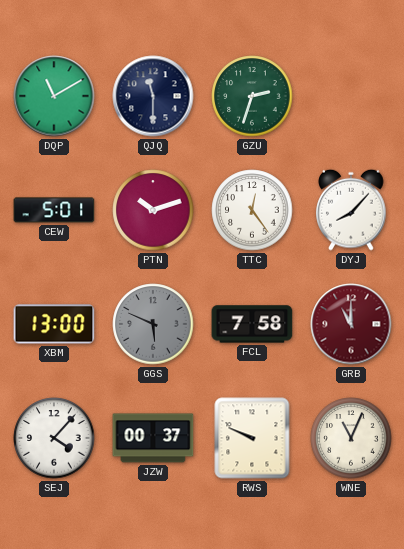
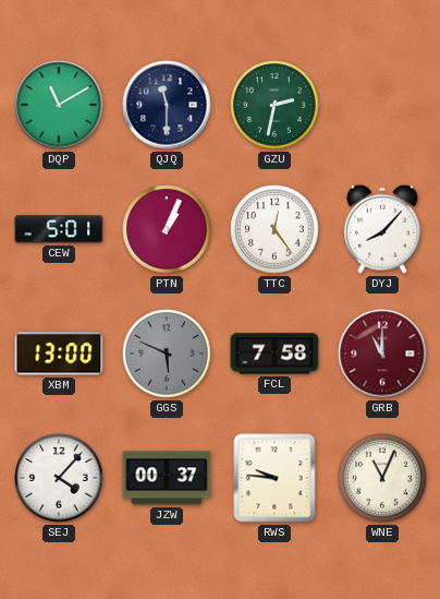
GZU: 2:33 -> 2:32
PTN: 10:12 -> 1:04
RWS: 9:49 -> 9:46
